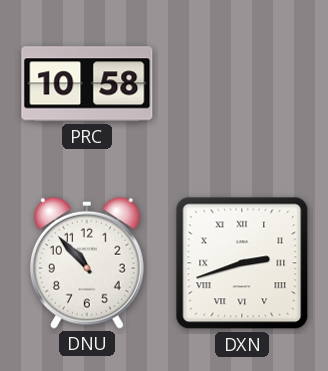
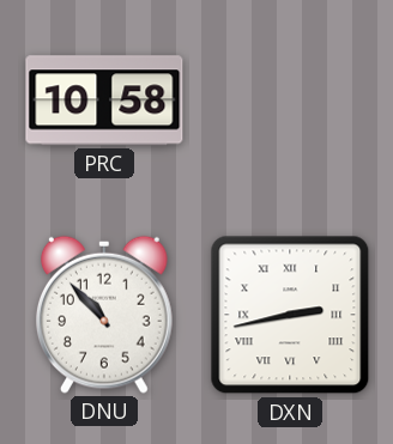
DXN: 2:42 -> 2:43
